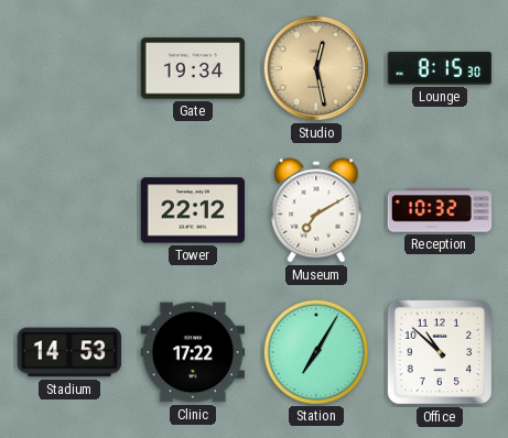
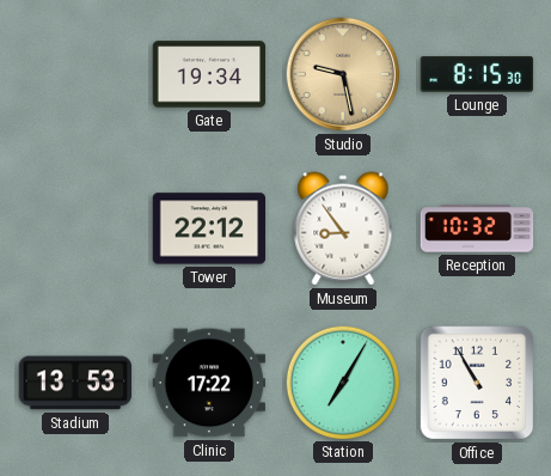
Studio: 12:28 -> 9:28
Museum: 7:10 -> 8:54
Stadium: 14:53 -> 13:53
Office: 10:52 -> 10:55
